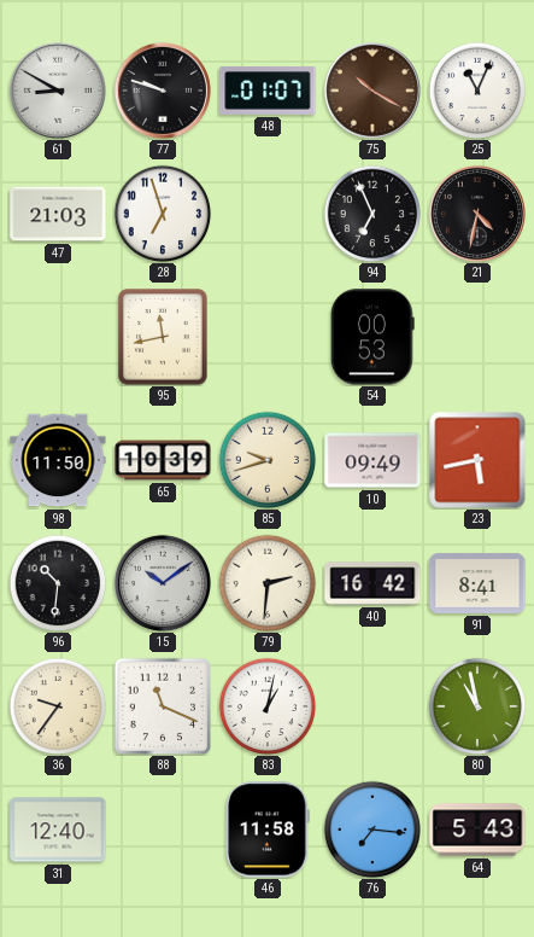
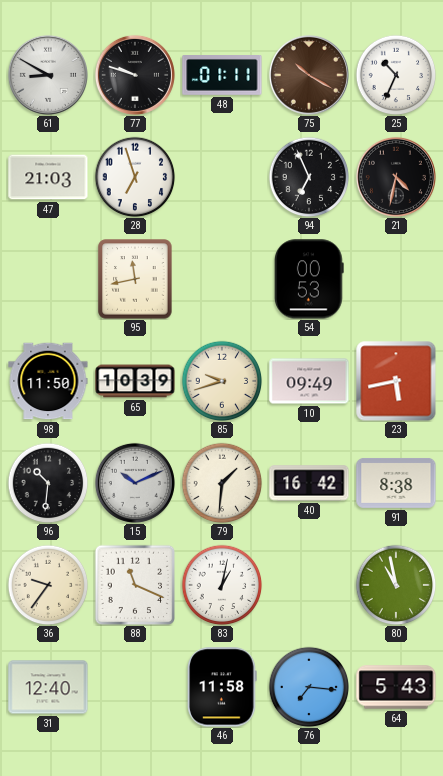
48: 01:07 -> 01:11
25: 11:04 -> 10:34
15: 10:09 -> 10:11
79: 2:31 -> 1:31
91: 8:41 -> 8:38
